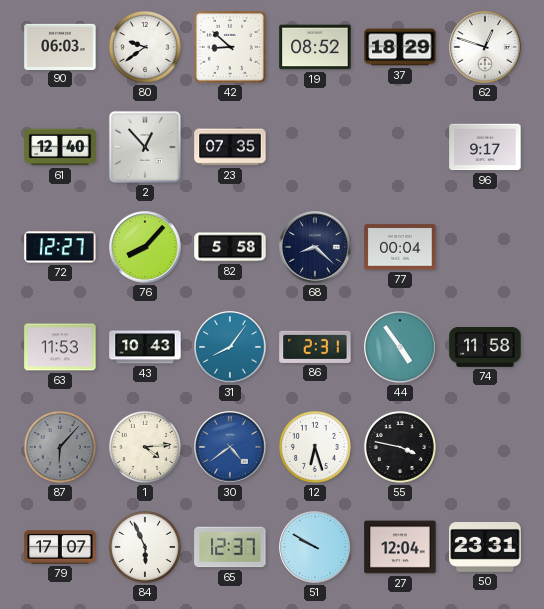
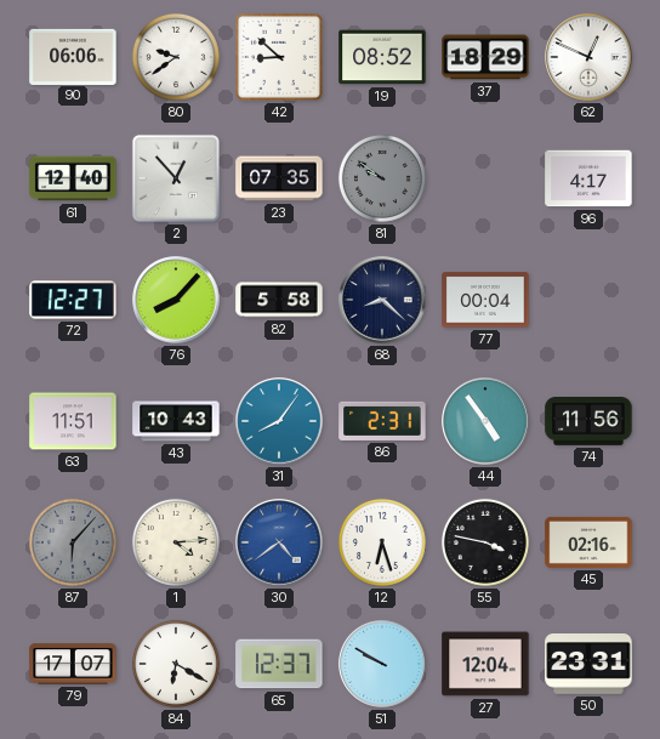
90: 06:03 -> 06:06
62: 12:48 -> 12:49
81: none -> 9:51
96: 9:17 -> 4:17
63: 11:53 -> 11:51
74: 11:58 -> 11:56
45: none -> 02:16
84: 5:56 -> 6:20
